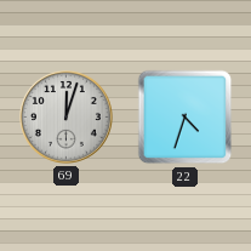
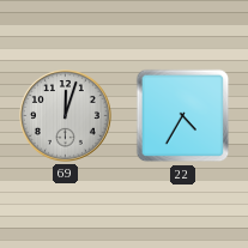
22: 4:33 -> 4:35
